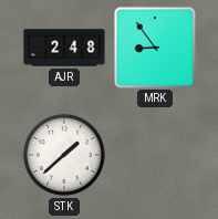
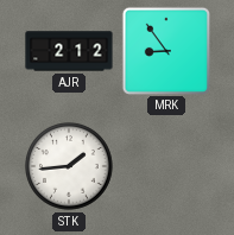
AJR: 2:48 -> 2:12
STK: 1:38 -> 1:44
